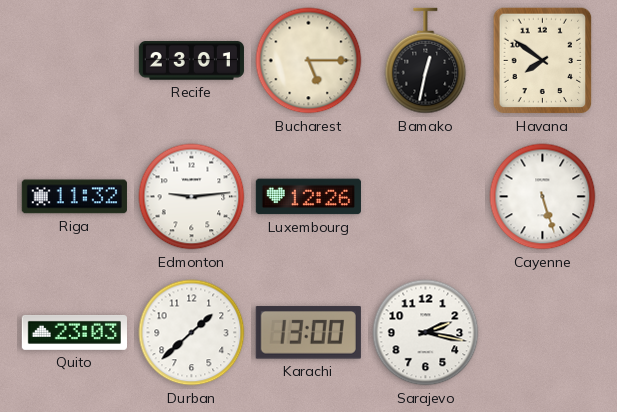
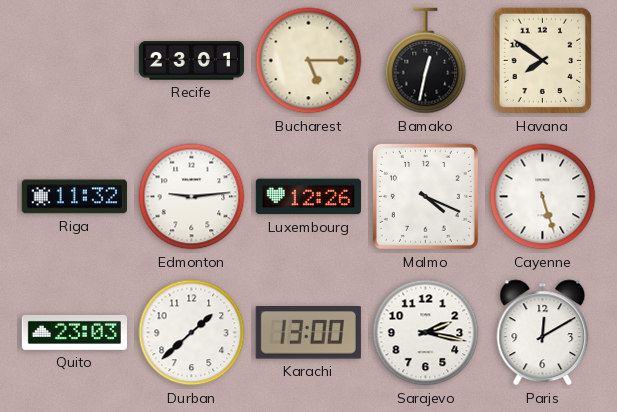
Malmo: none -> 4:19
Paris: none -> 12:10
